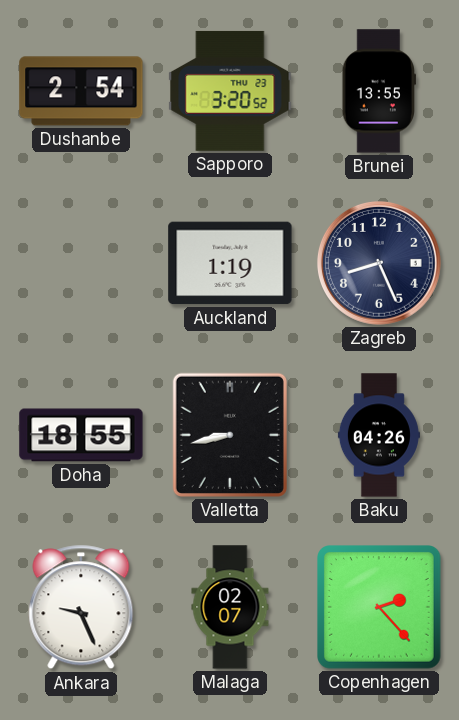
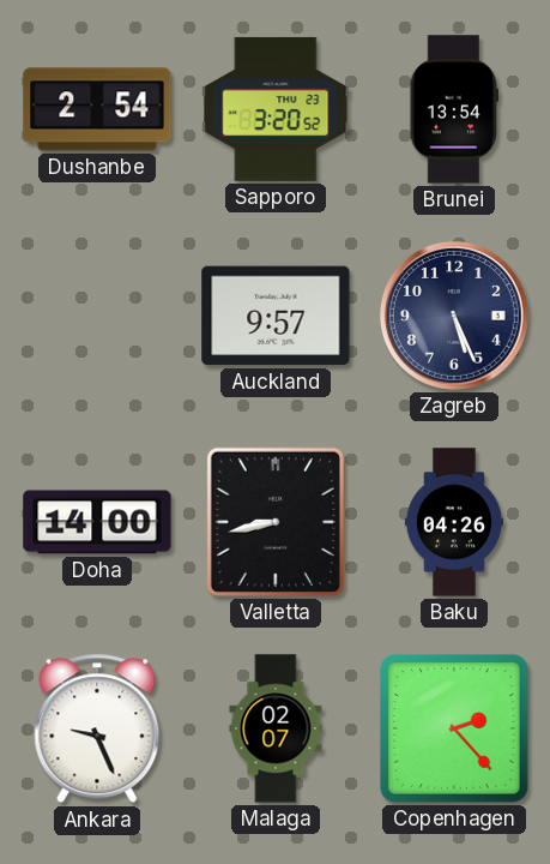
Brunei: 13:55 -> 13:54
Auckland: 1:19 -> 9:57
Zagreb: 8:26 -> 5:26
Doha: 18:55 -> 14:00
